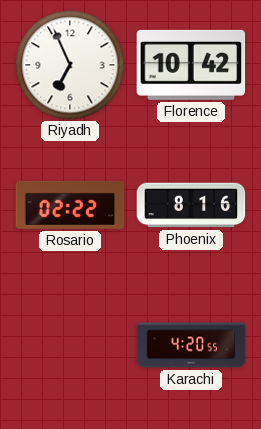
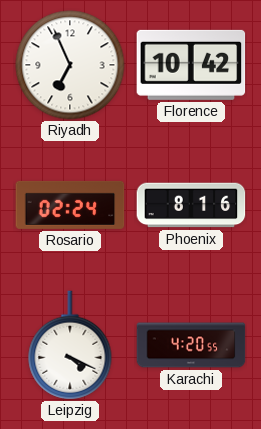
Rosario: 02:22 -> 02:24
Leipzig: none -> 4:19
